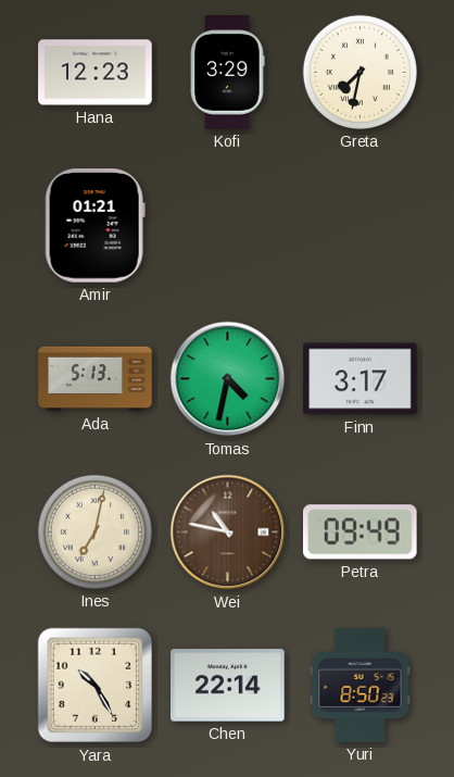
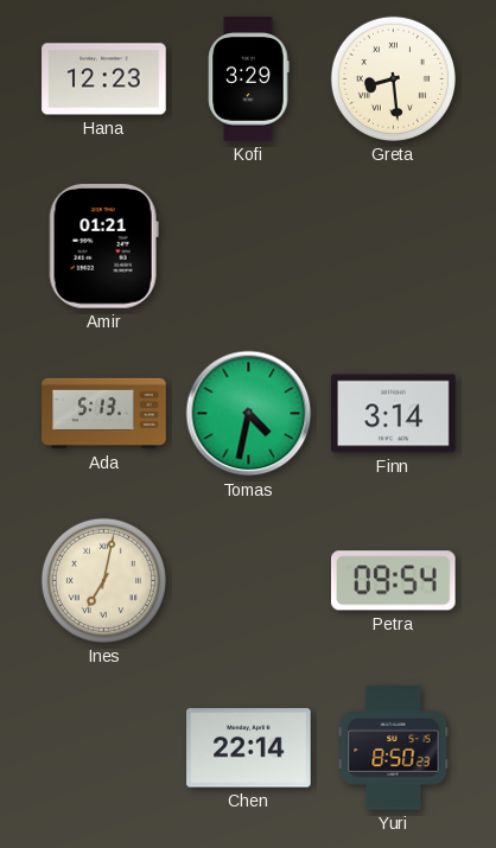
Greta: 7:32 -> 8:29
Finn: 3:17 -> 3:14
Wei: 10:47 -> none
Petra: 09:49 -> 09:54
Yara: 10:25 -> none
